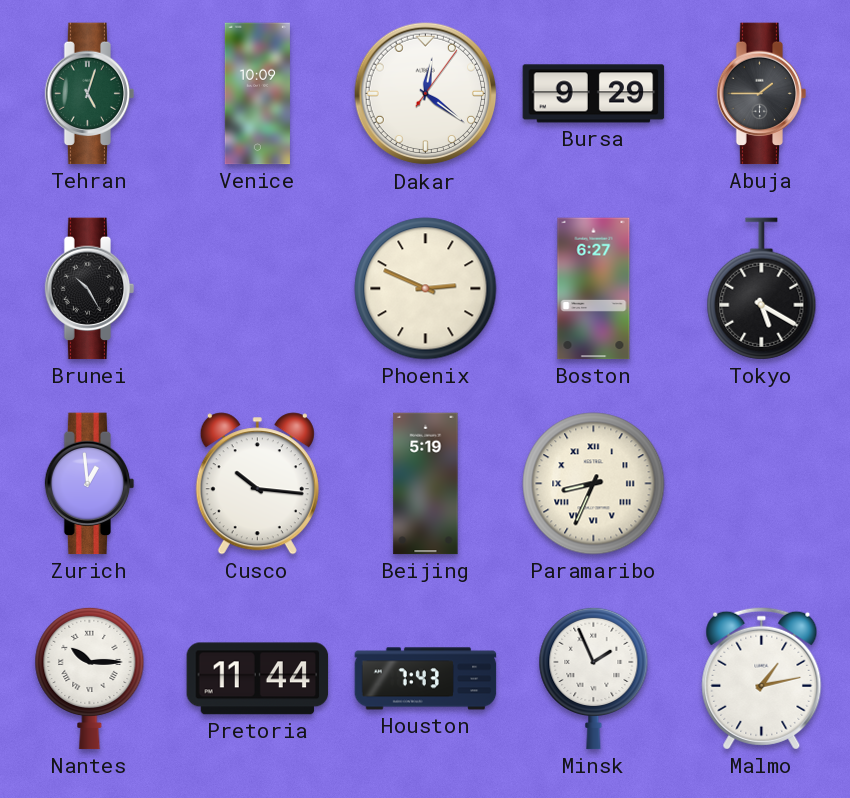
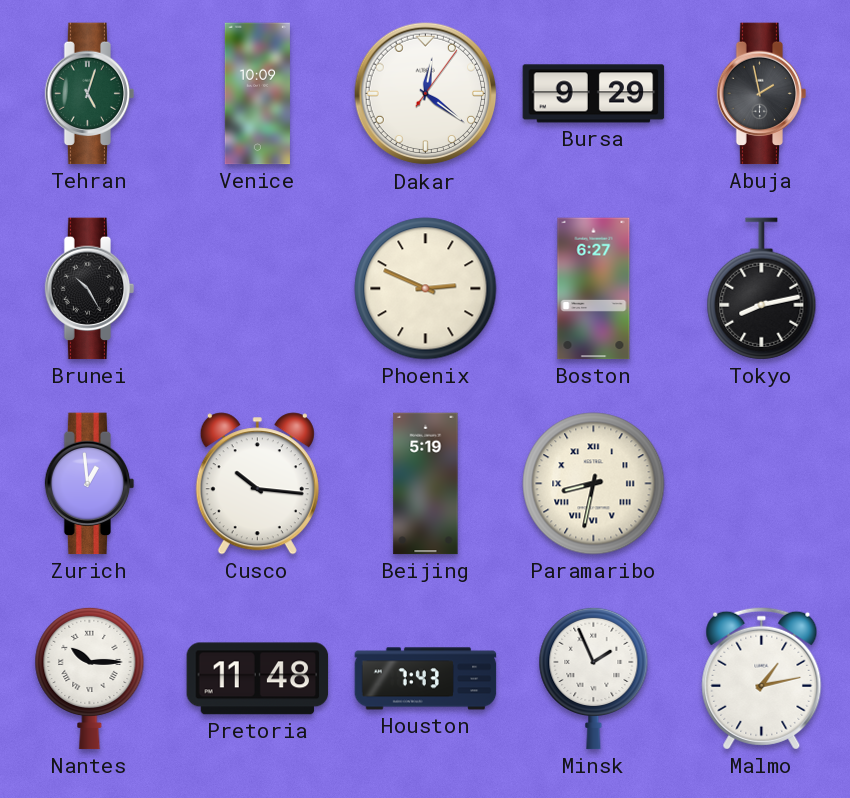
Abuja: 1:45 -> 1:58
Tokyo: 5:20 -> 8:13
Paramaribo: 8:34 -> 8:32
Pretoria: 11:44 -> 11:48
